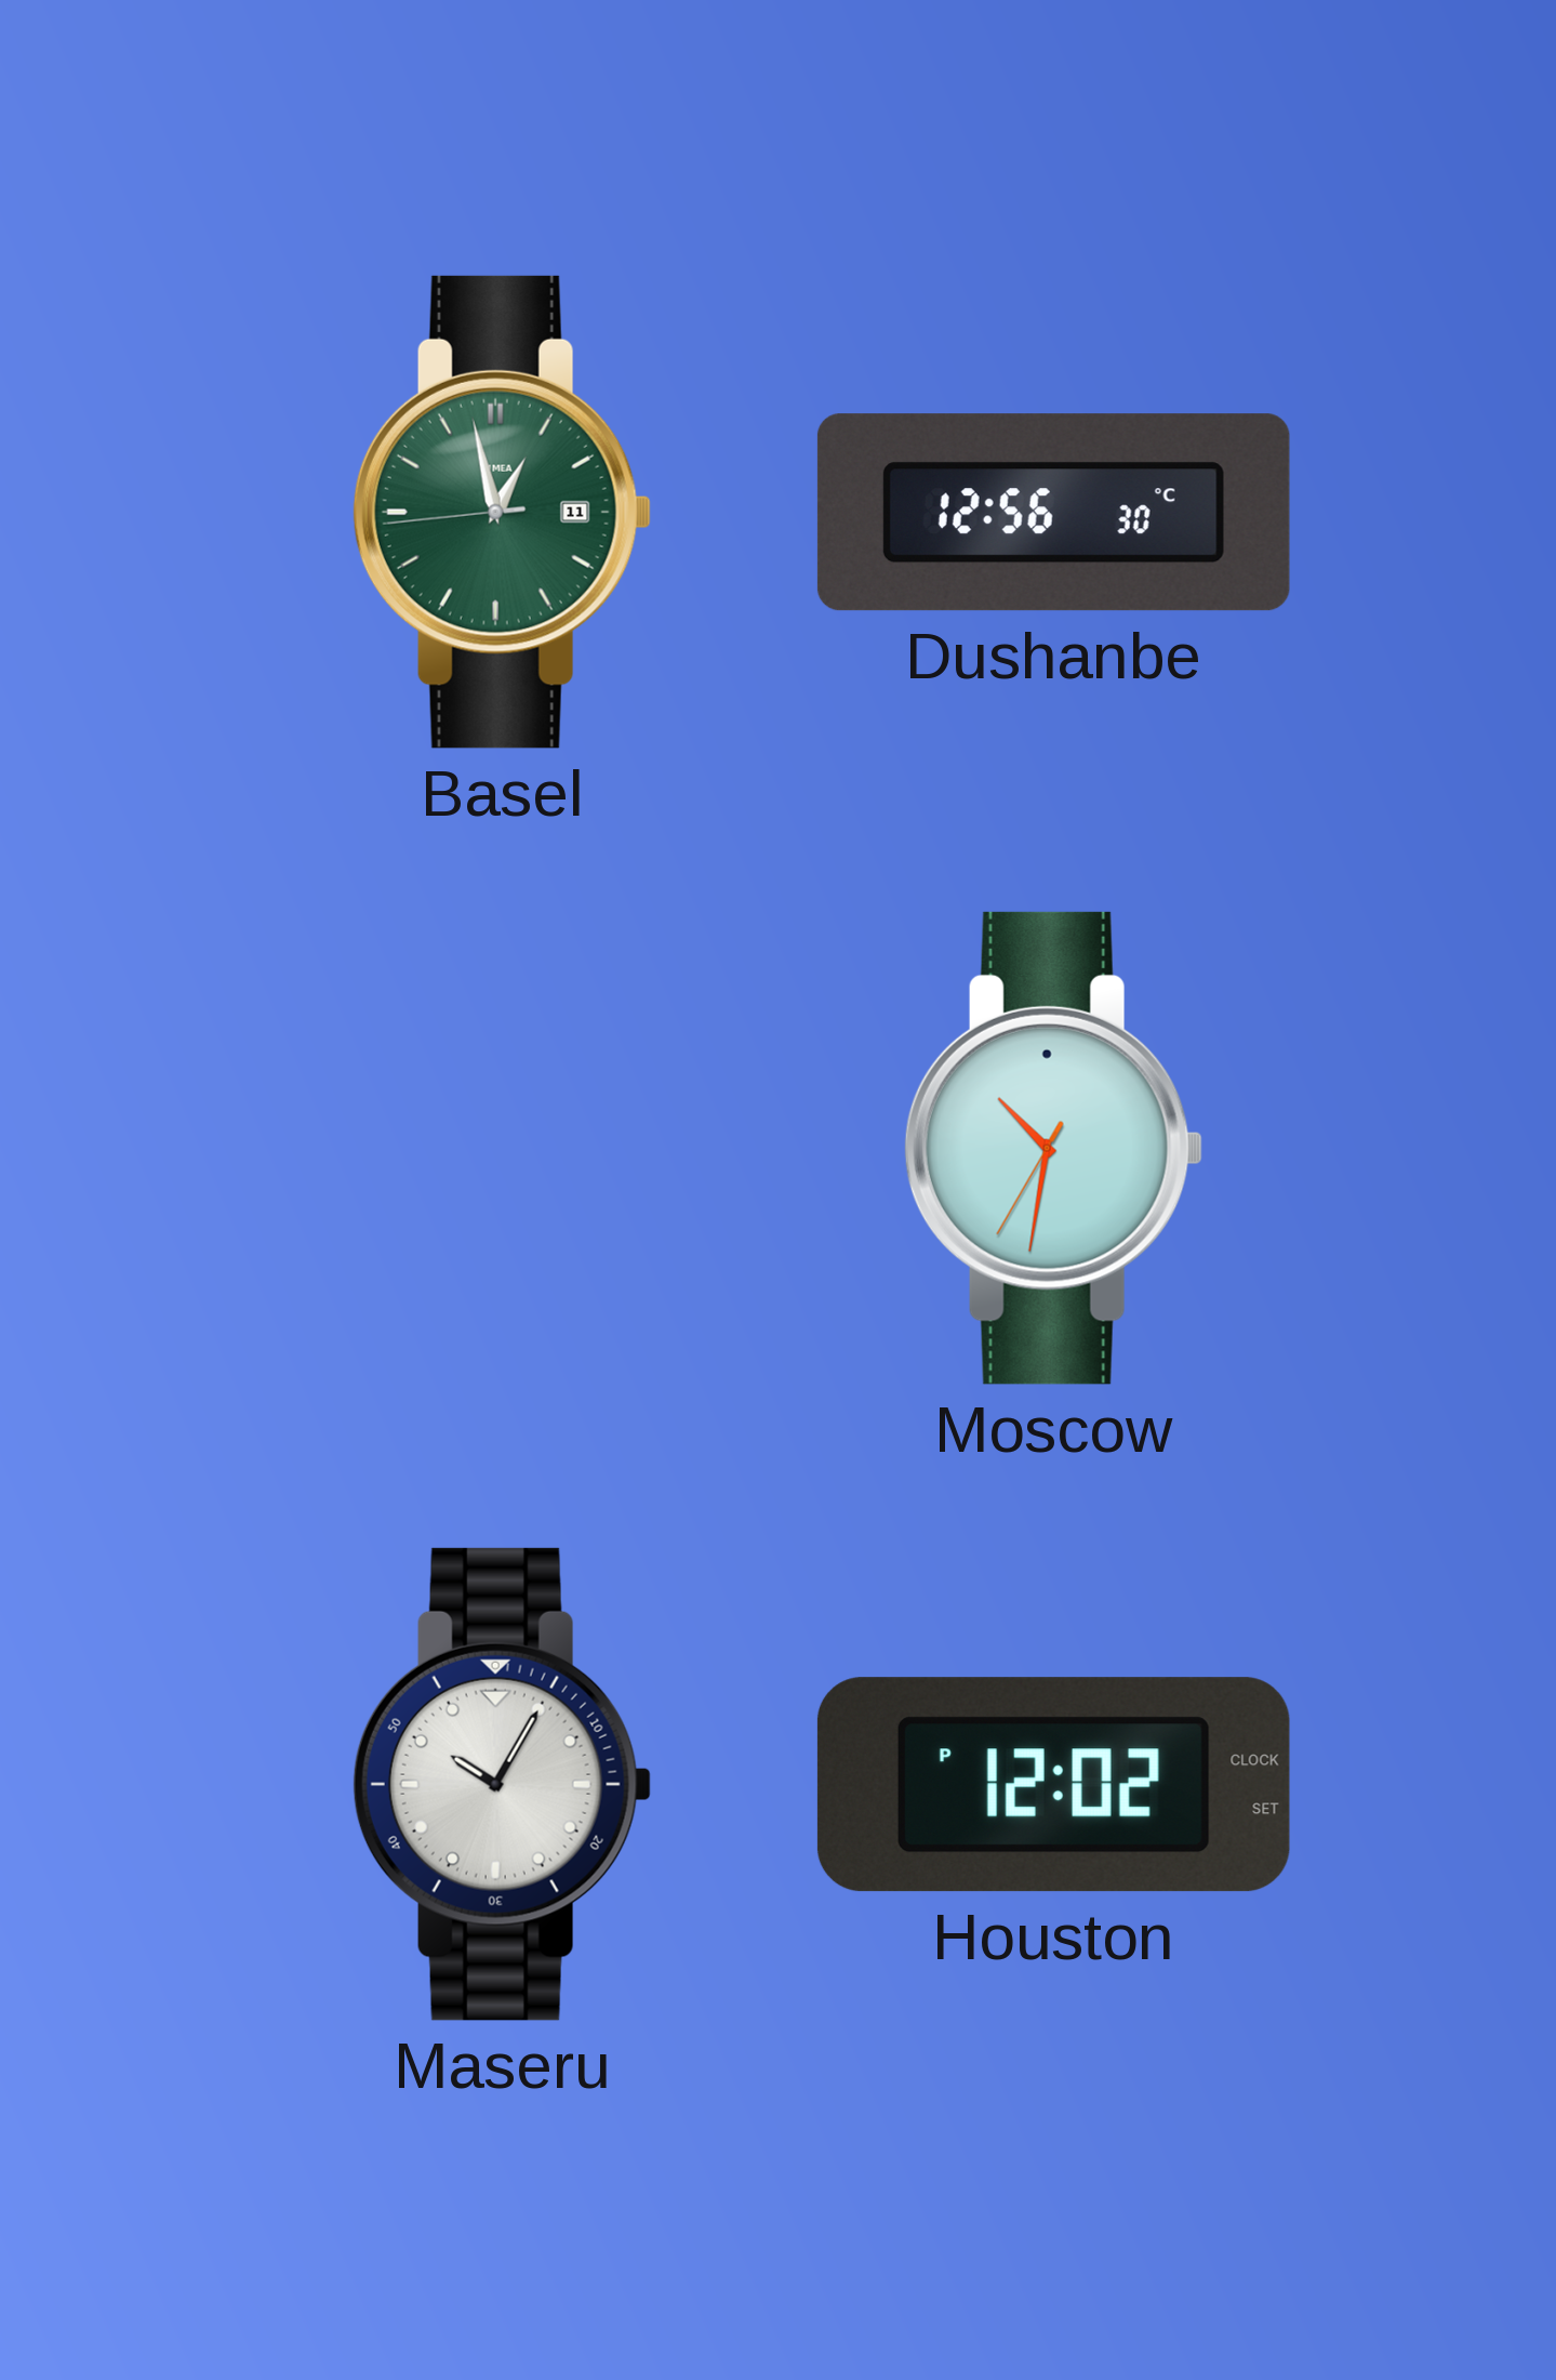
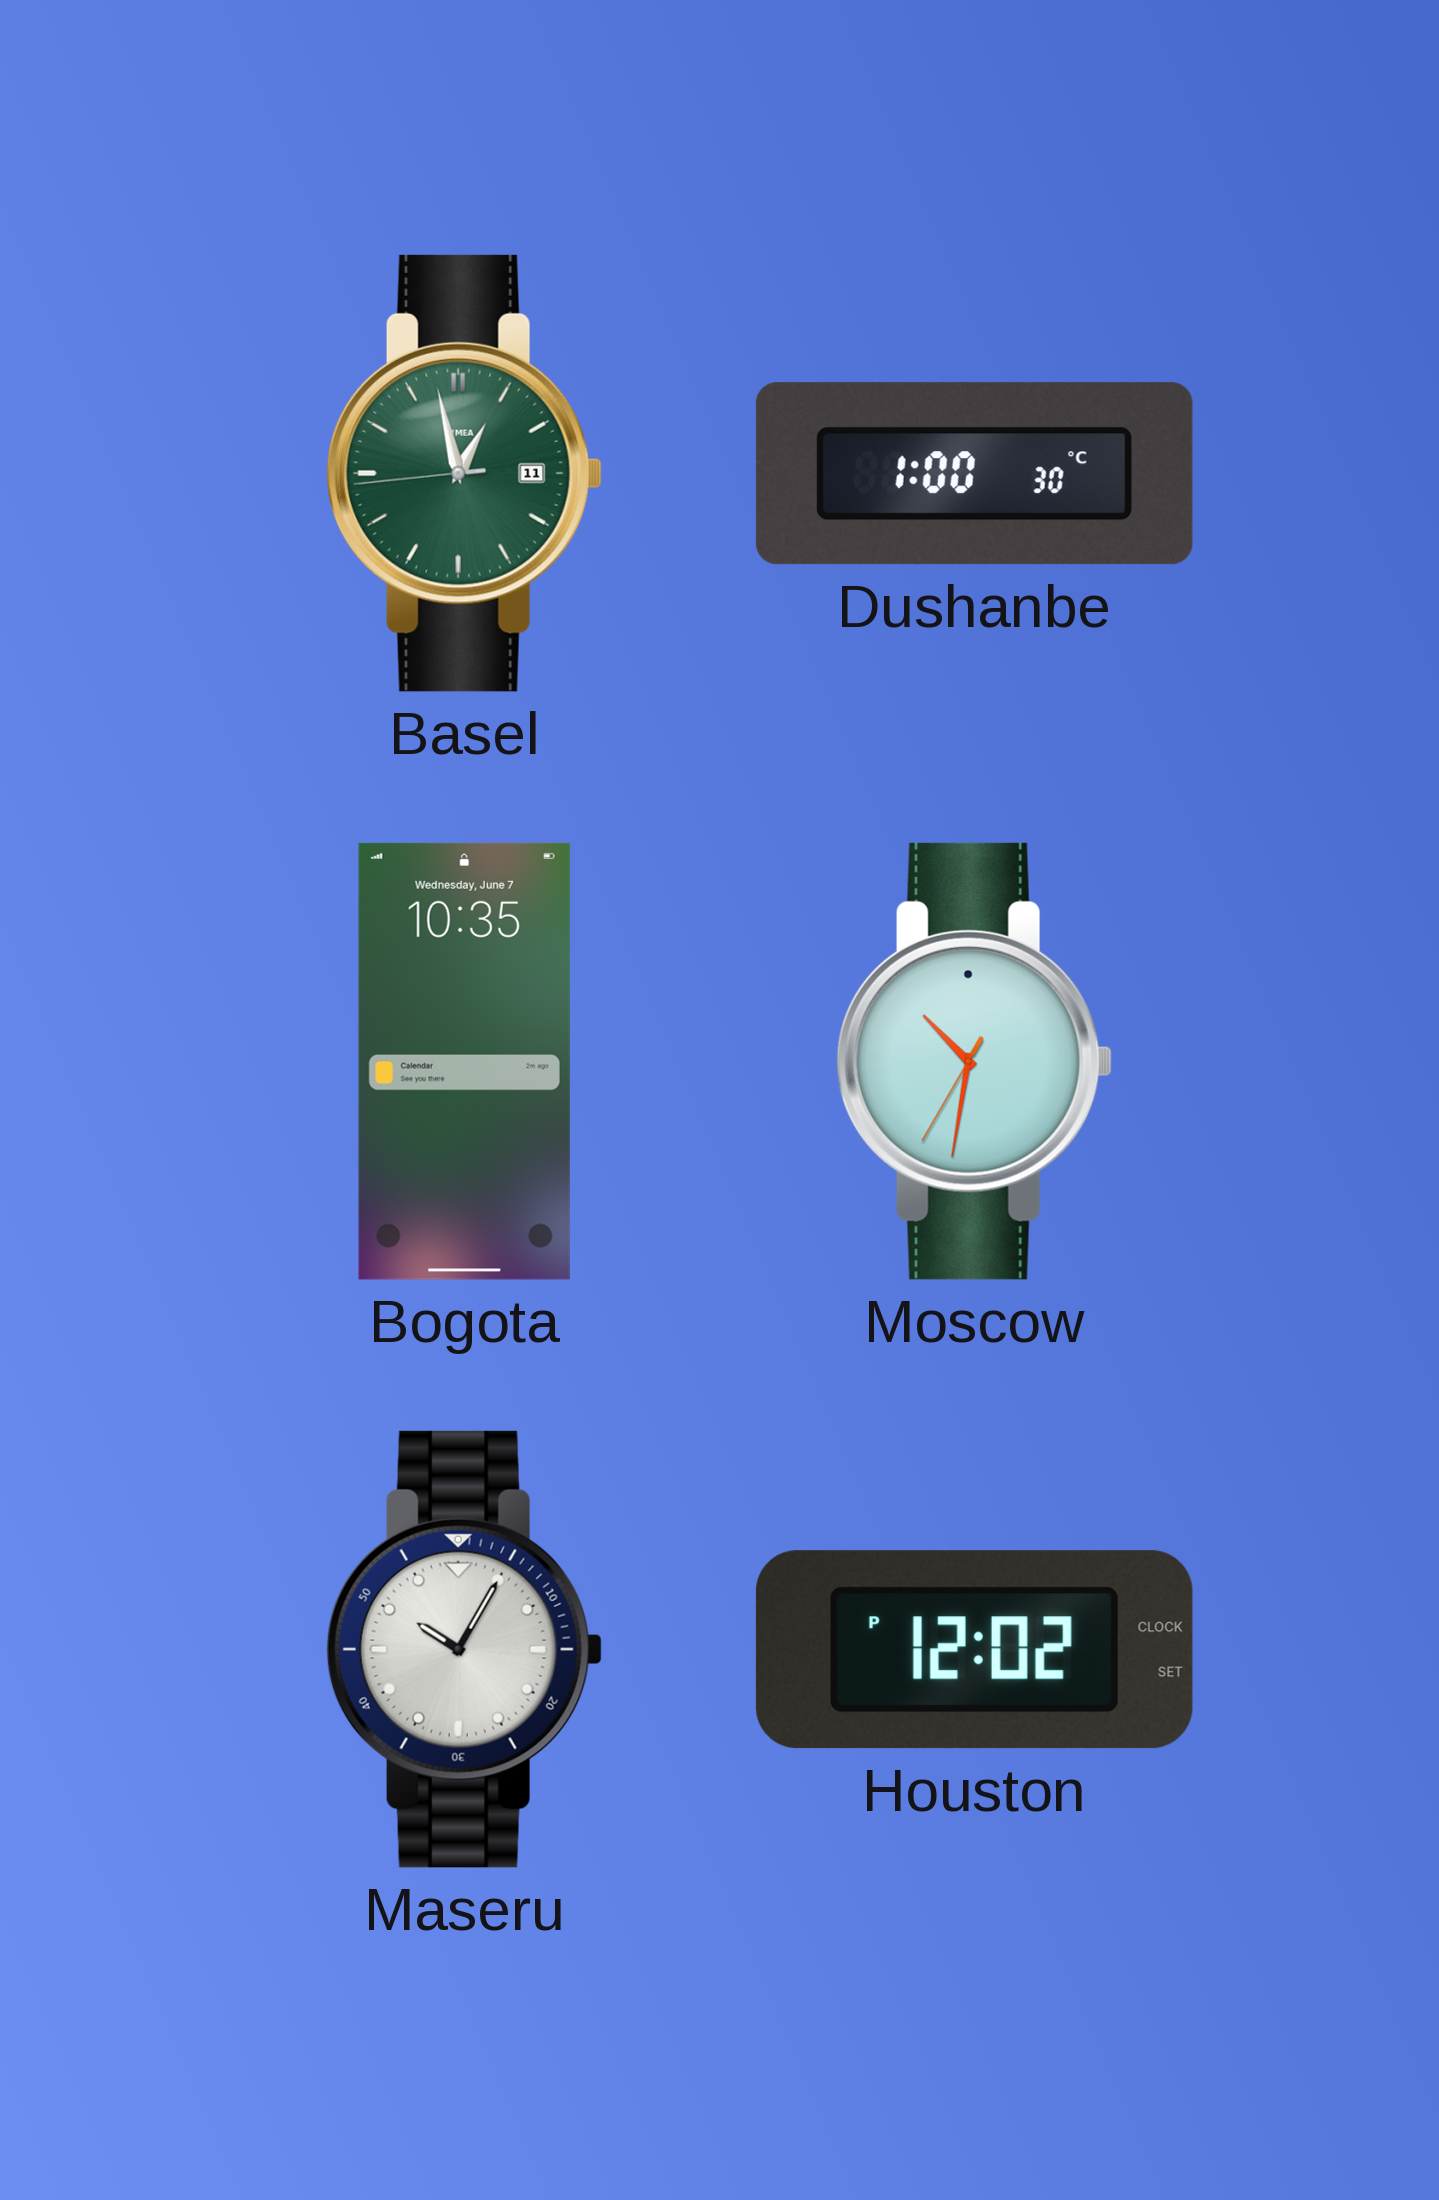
Dushanbe: 12:56 -> 1:00
Bogota: none -> 10:35
